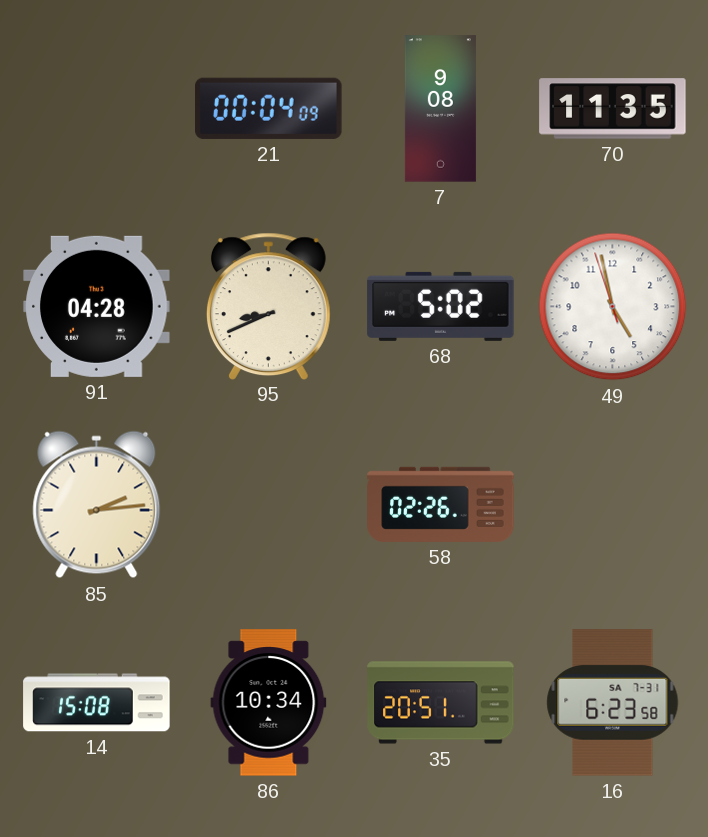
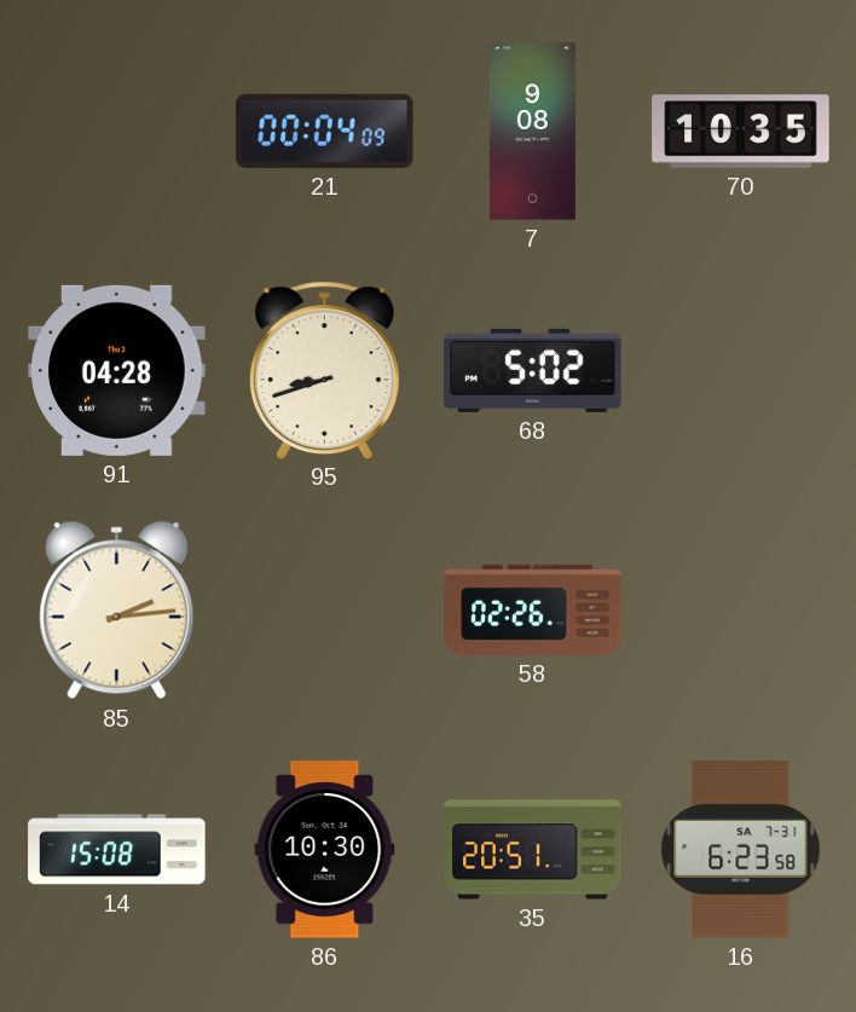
70: 11:35 -> 10:35
95: 8:41 -> 8:42
49: 4:57 -> none
86: 10:34 -> 10:30
